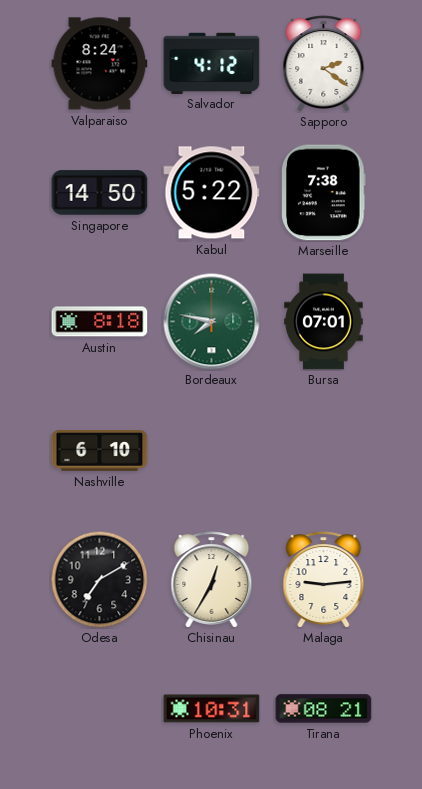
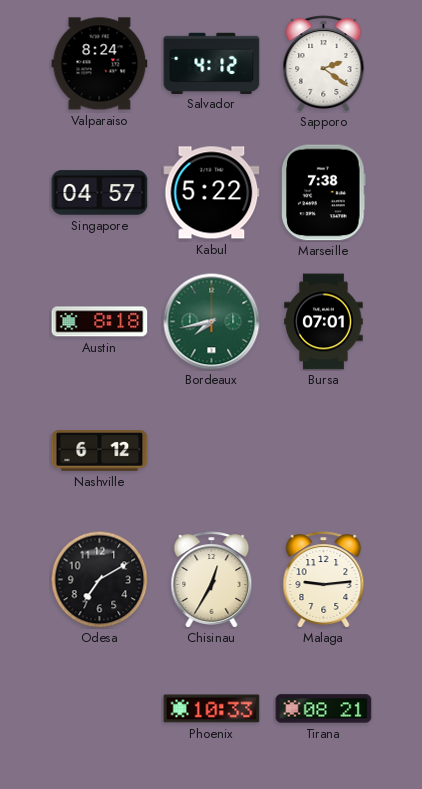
Singapore: 14:50 -> 04:57
Bordeaux: 7:47 -> 7:43
Nashville: 6:10 -> 6:12
Phoenix: 10:31 -> 10:33
